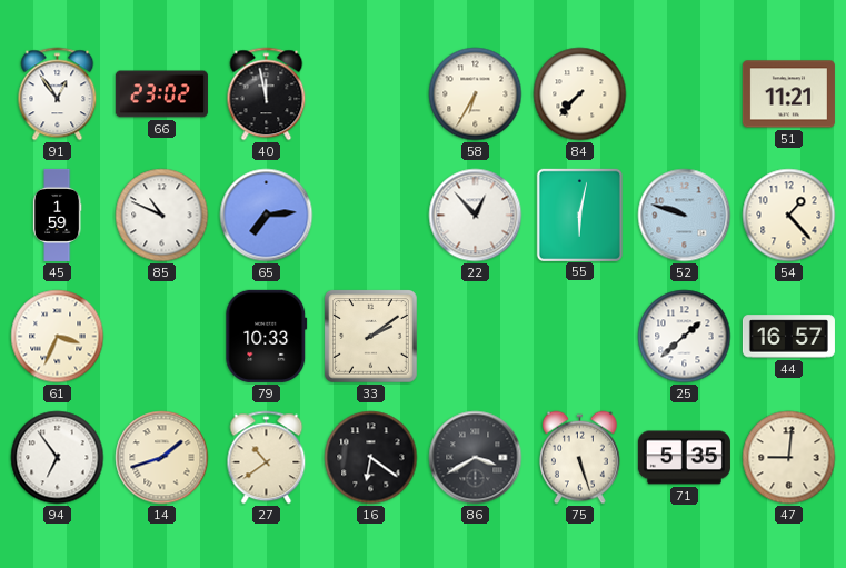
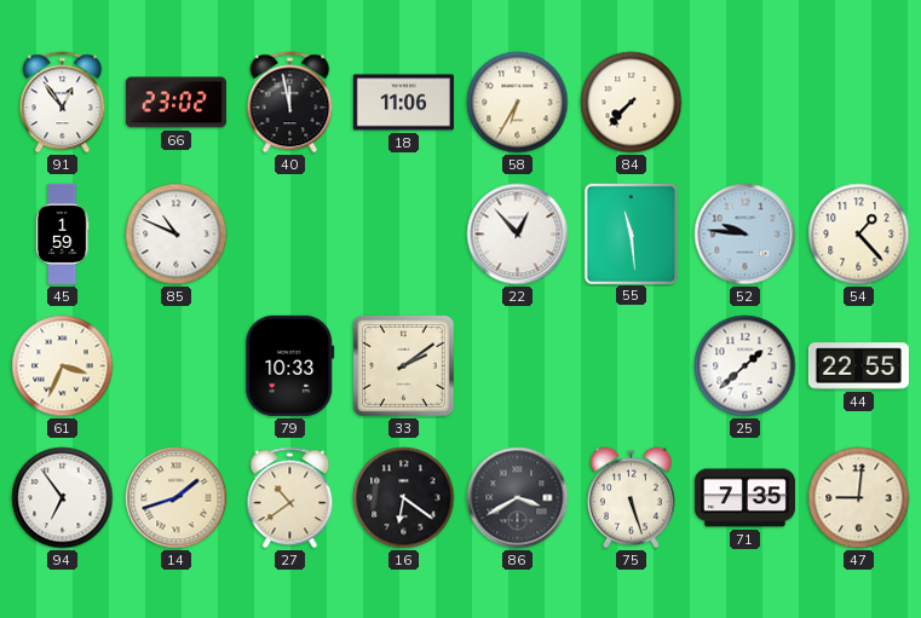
18: none -> 11:06
51: 11:21 -> none
65: 7:14 -> none
55: 6:02 -> 11:29
52: 9:48 -> 9:46
44: 16:57 -> 22:55
71: 5:35 -> 7:35
